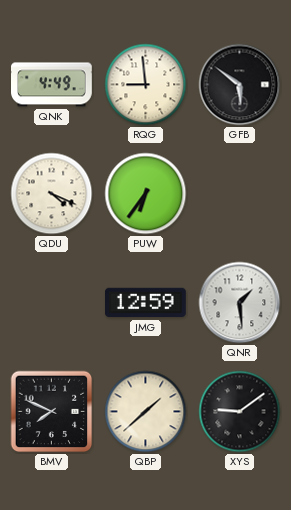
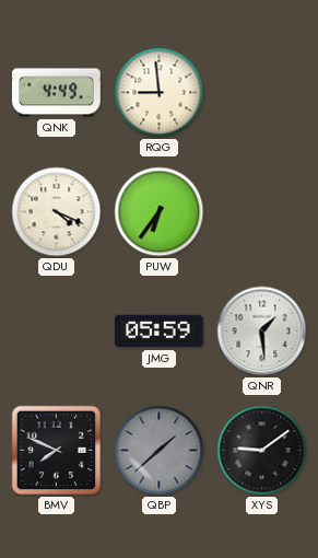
GFB: 5:51 -> none
JMG: 12:59 -> 05:59
QBP dial: cream -> grey
